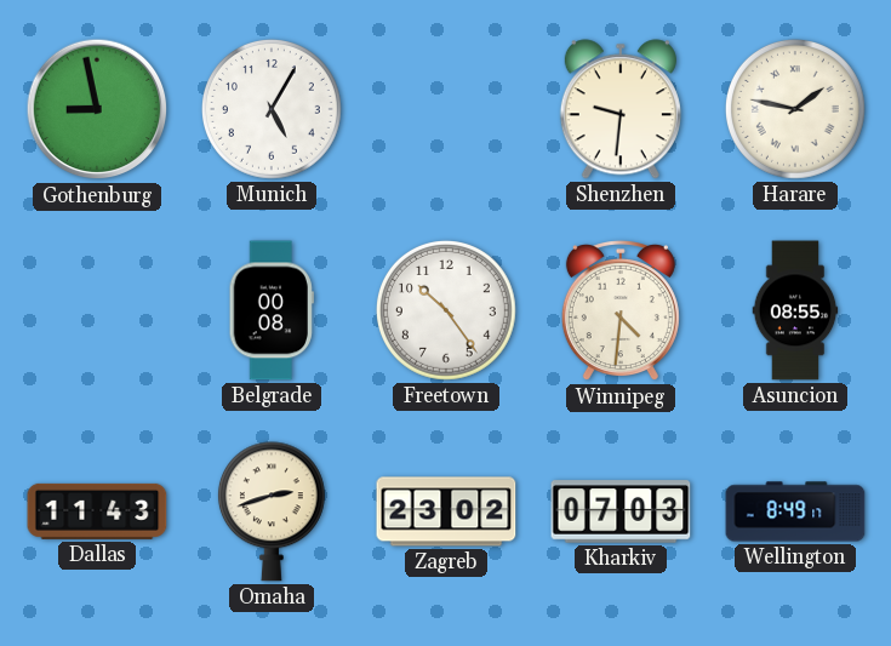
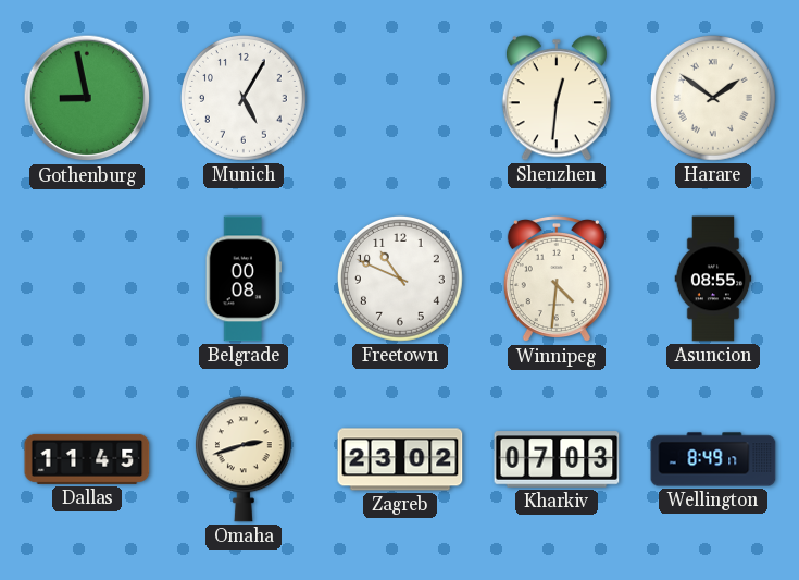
Shenzhen: 9:31 -> 12:31
Harare: 1:47 -> 1:51
Freetown: 10:24 -> 10:49
Dallas: 11:43 -> 11:45
